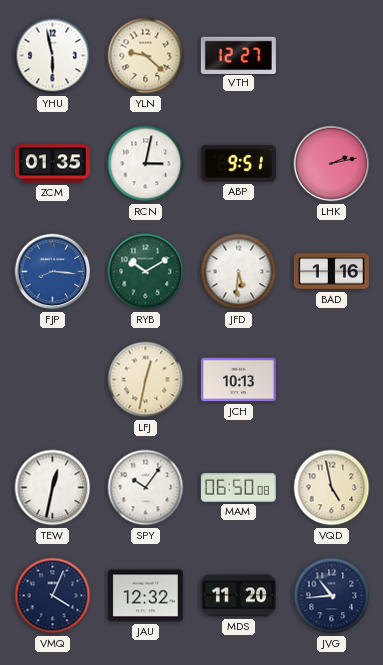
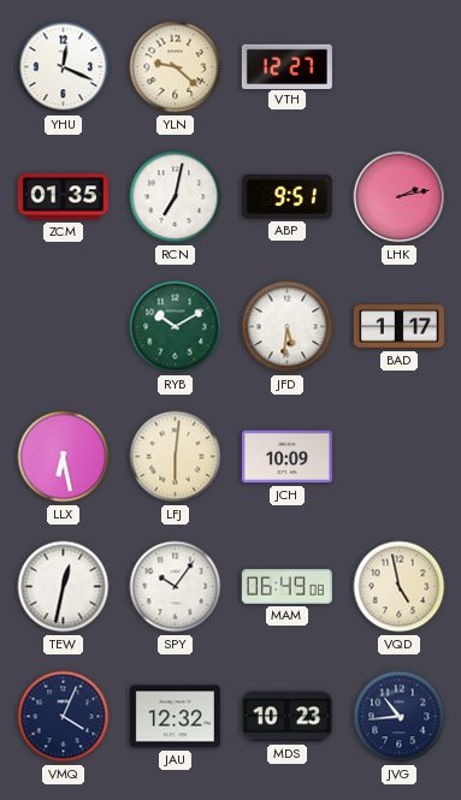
YHU: 5:58 -> 12:19
RCN: 3:02 -> 7:02
FJP: 8:16 -> none
BAD: 1:16 -> 1:17
LLX: none -> 6:28
LFJ: 12:32 -> 6:01
JCH: 10:13 -> 10:09
MAM: 06:50 -> 06:49
MDS: 11:20 -> 10:23
